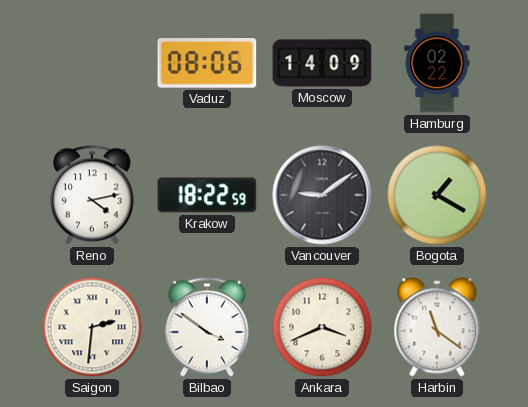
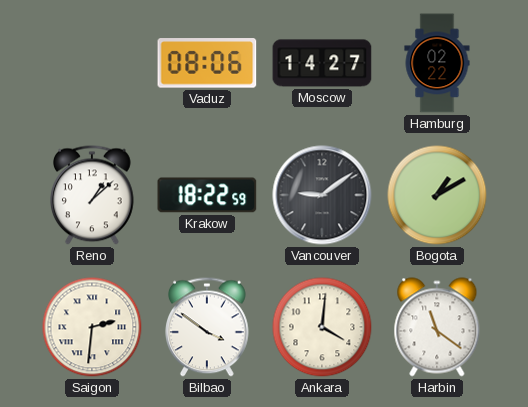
Moscow: 14:09 -> 14:27
Reno: 4:13 -> 1:08
Bogota: 1:20 -> 1:10
Ankara: 3:41 -> 4:01
